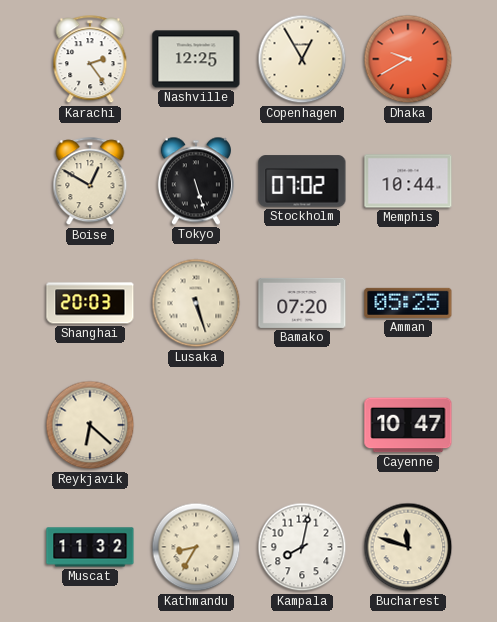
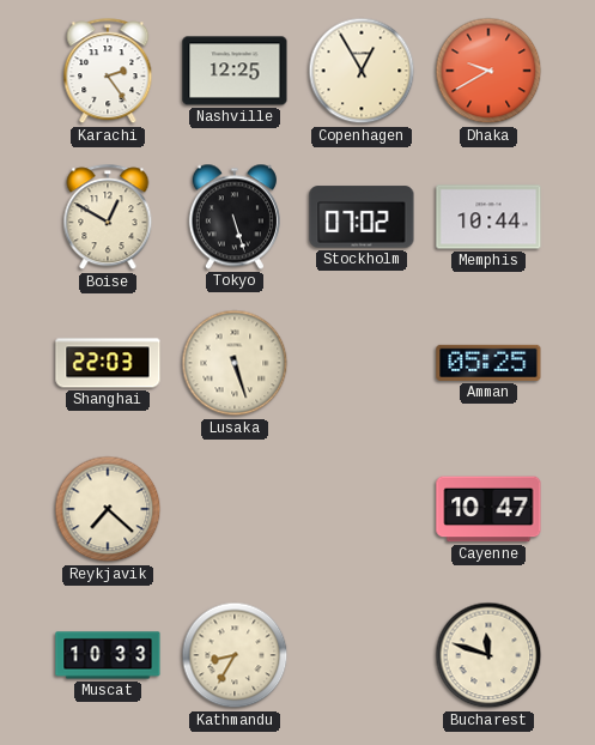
Shanghai: 20:03 -> 22:03
Bamako: 07:20 -> none
Reykjavik: 6:22 -> 7:22
Muscat: 11:32 -> 10:33
Kampala: 8:02 -> none
